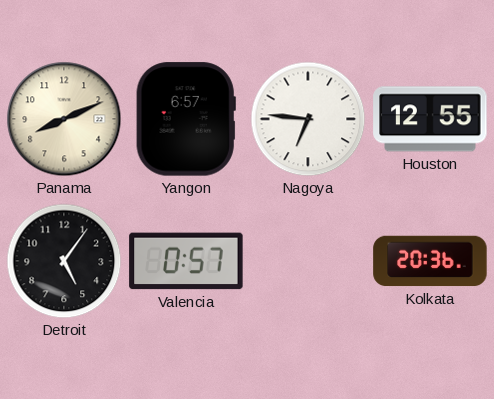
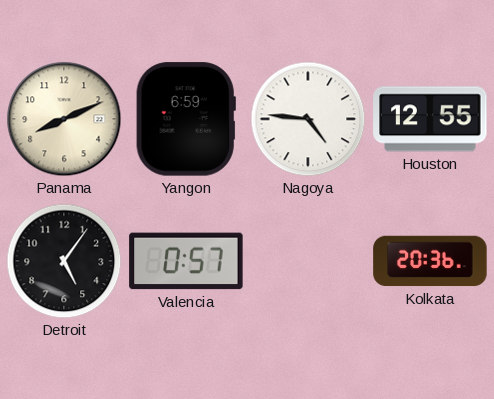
Yangon: 6:57 -> 6:59
Nagoya: 6:46 -> 4:46
